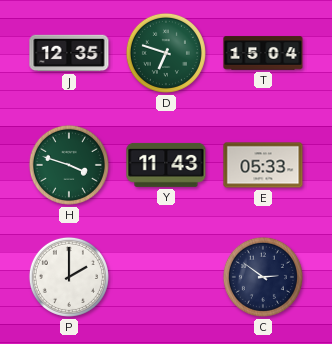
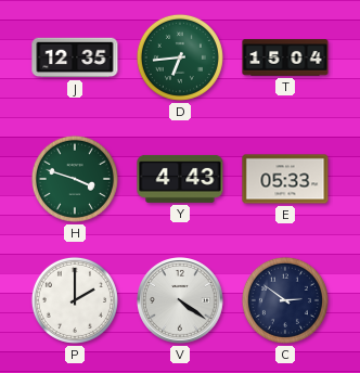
D: 6:48 -> 6:44
Y: 11:43 -> 4:43
V: none -> 4:21
